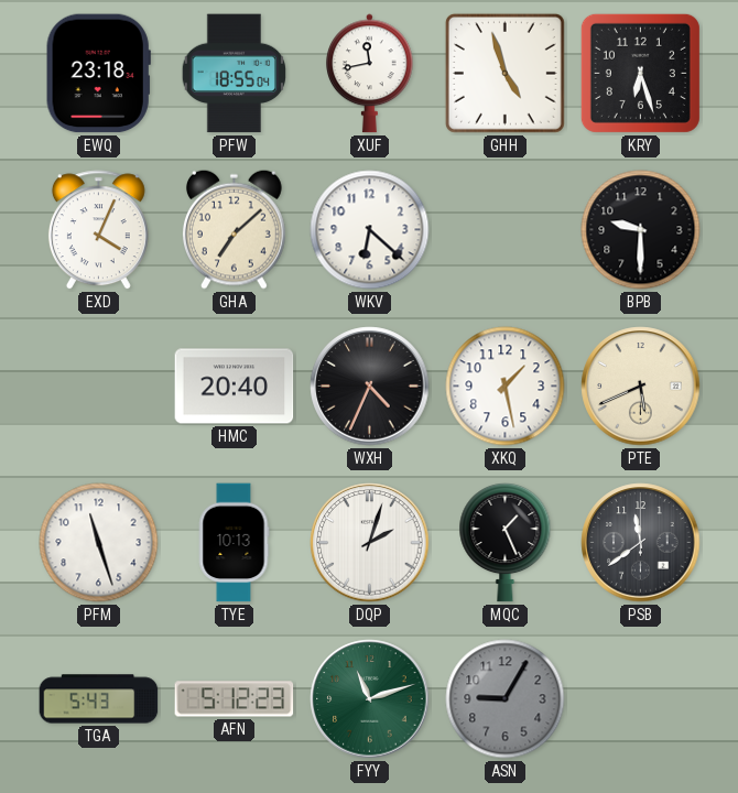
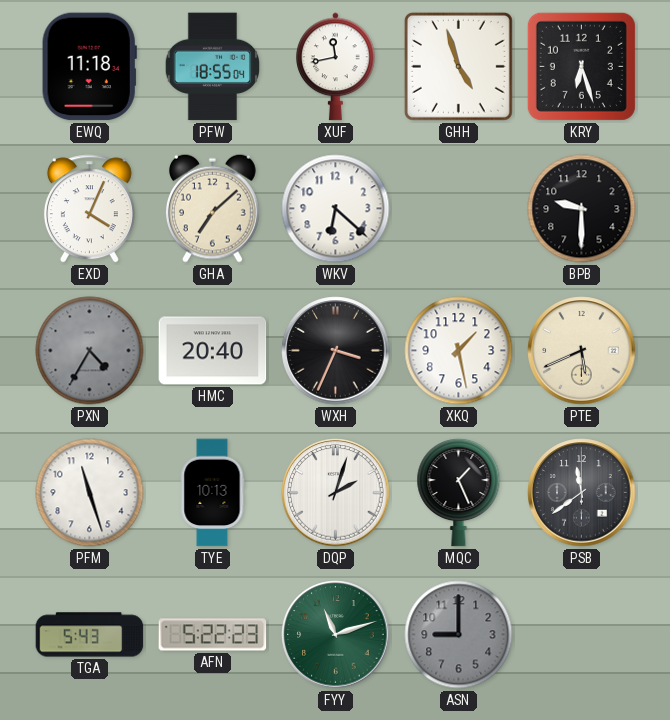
EWQ: 23:18 -> 11:18
PXN: none -> 4:35
WXH: 4:34 -> 3:34
AFN: 5:12 -> 5:22
ASN: 9:05 -> 9:00
